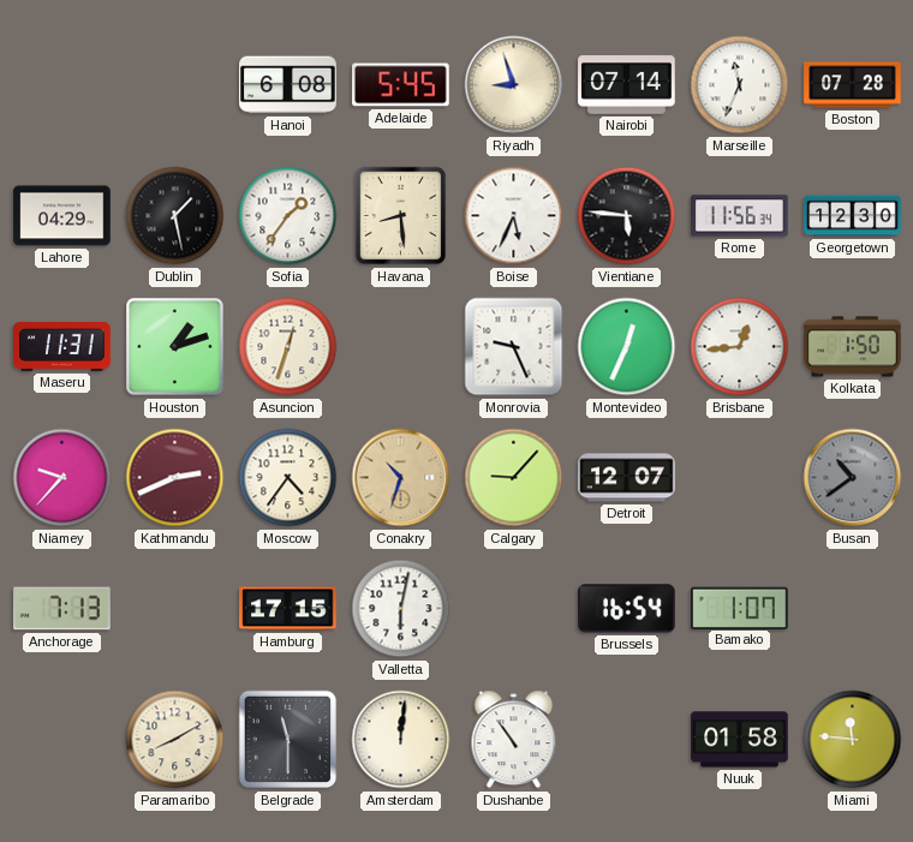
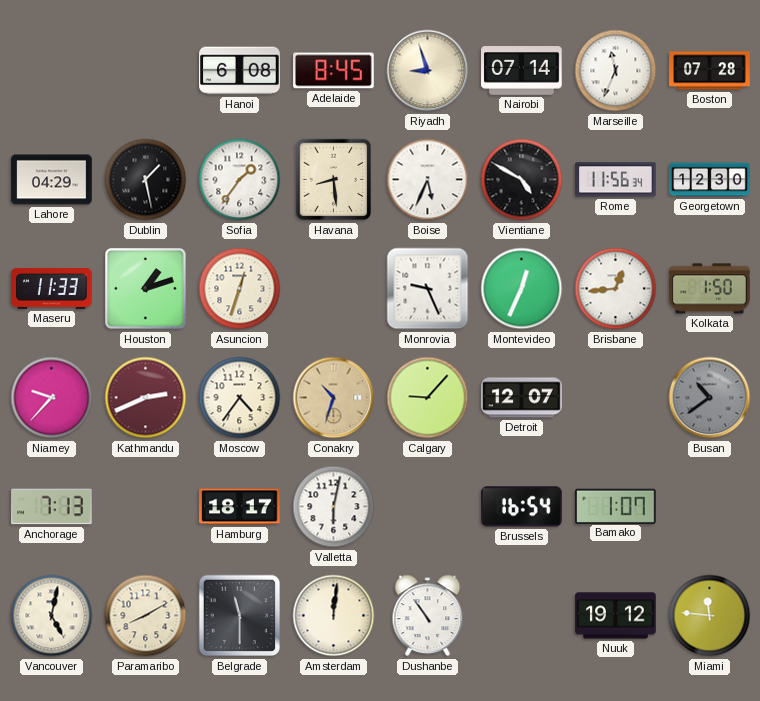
Adelaide: 5:45 -> 8:45
Vientiane: 5:46 -> 4:50
Maseru: 11:31 -> 11:33
Hamburg: 17:15 -> 18:17
Vancouver: none -> 5:02
Nuuk: 01:58 -> 19:12
